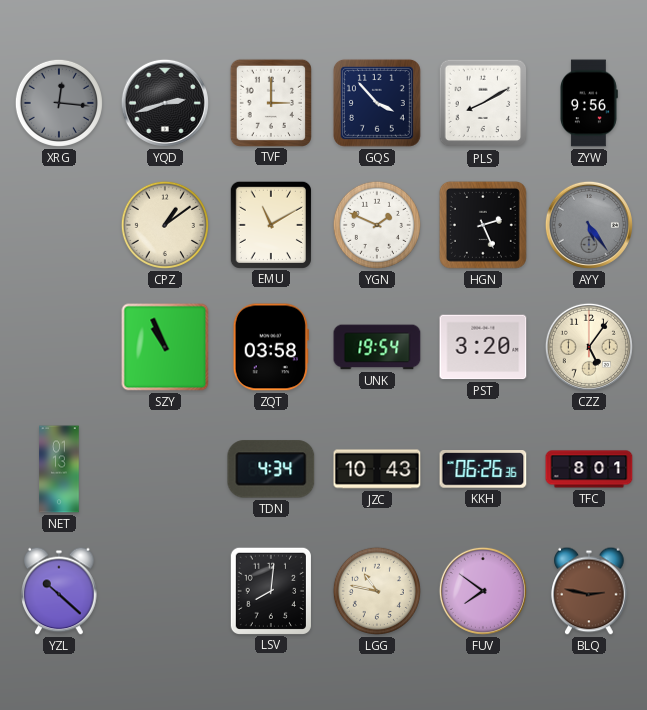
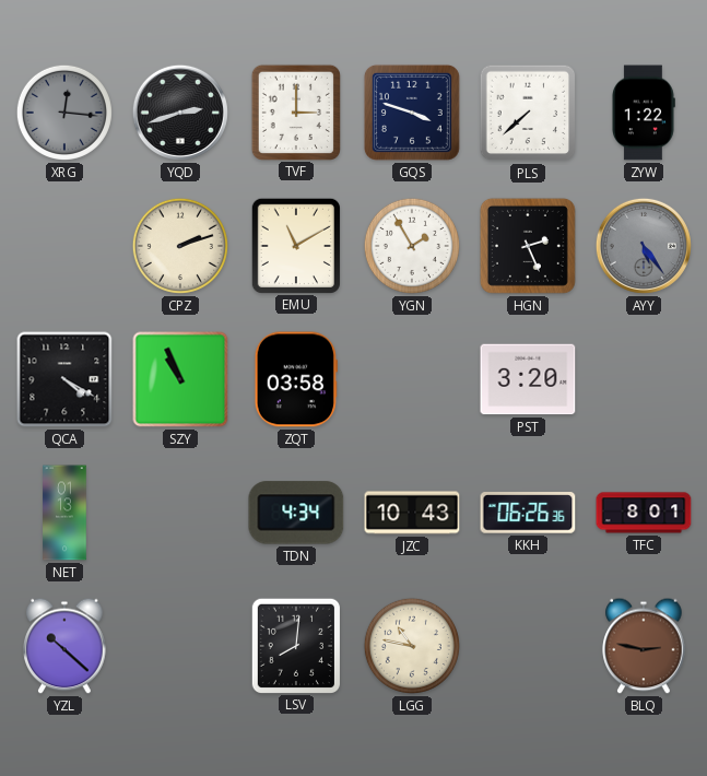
GQS: 3:53 -> 3:48
PLS: 8:10 -> 7:38
ZYW: 9:56 -> 1:22
CPZ: 1:09 -> 2:12
YGN: 1:49 -> 1:55
QCA: none -> 4:20
UNK: 19:54 -> none
CZZ: 5:06 -> none
FUV: 7:51 -> none
